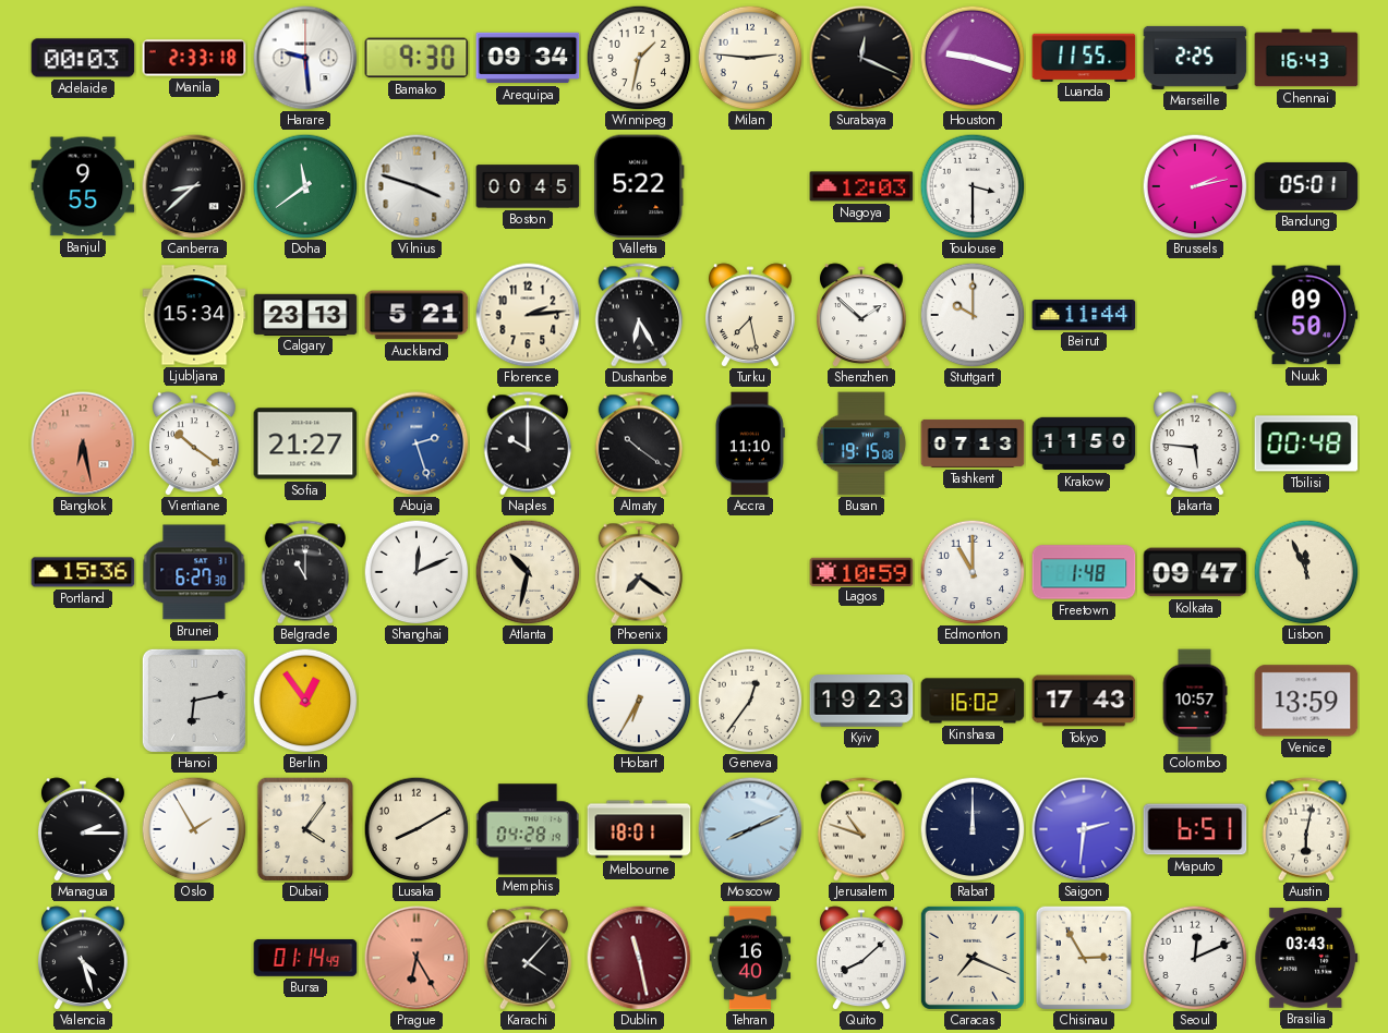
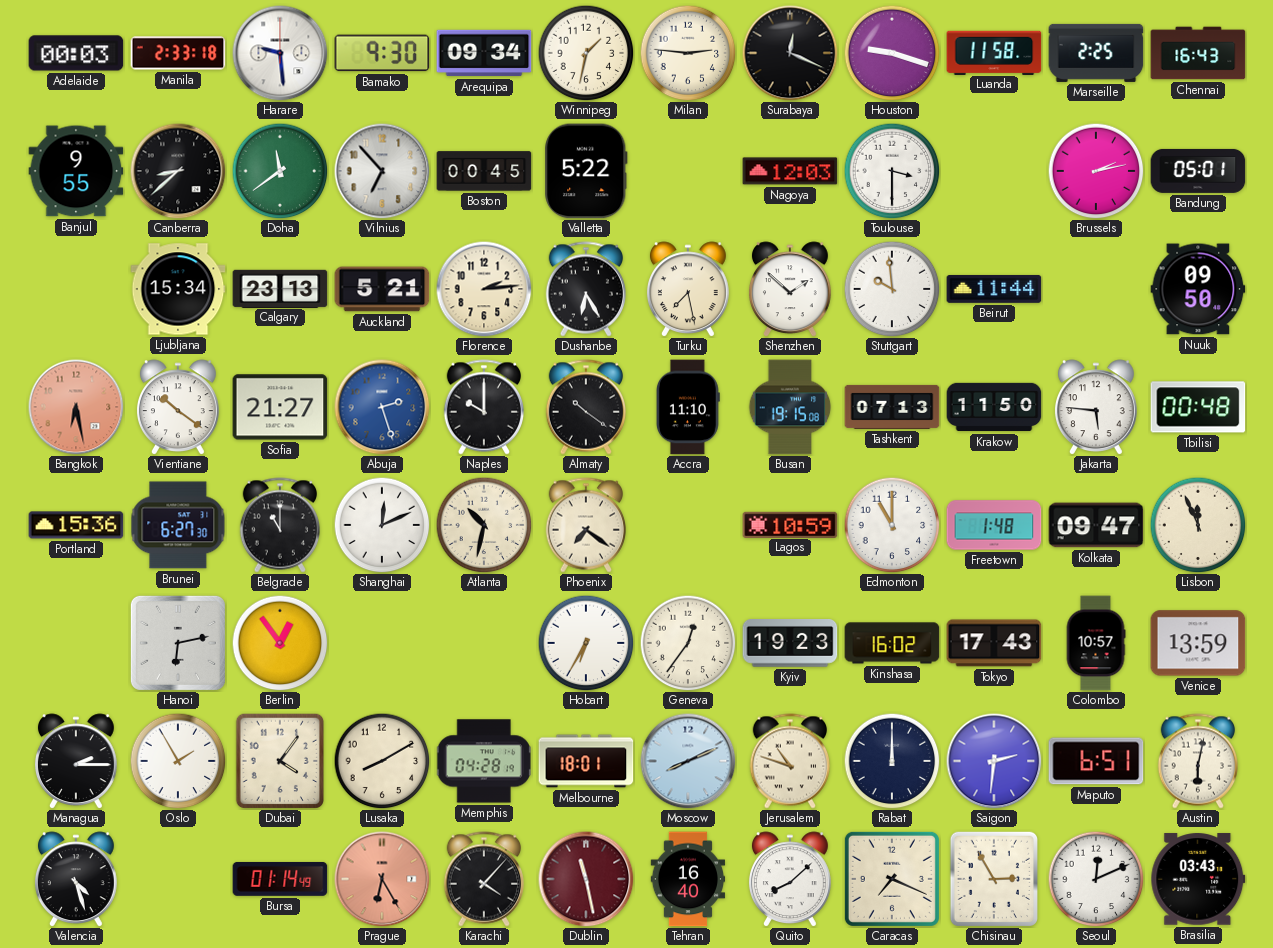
Luanda: 11:55 -> 11:58
Vilnius: 3:48 -> 6:53
Stuttgart: 10:00 -> 9:59
